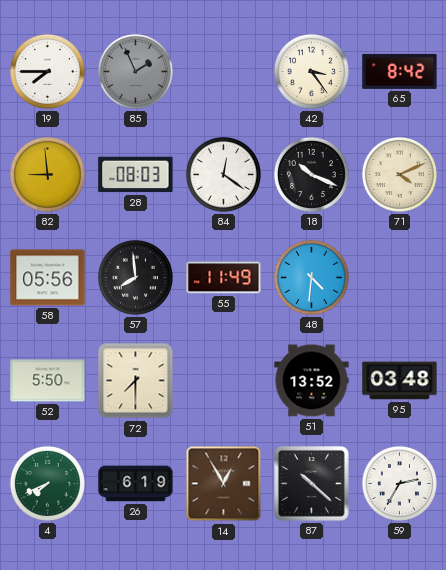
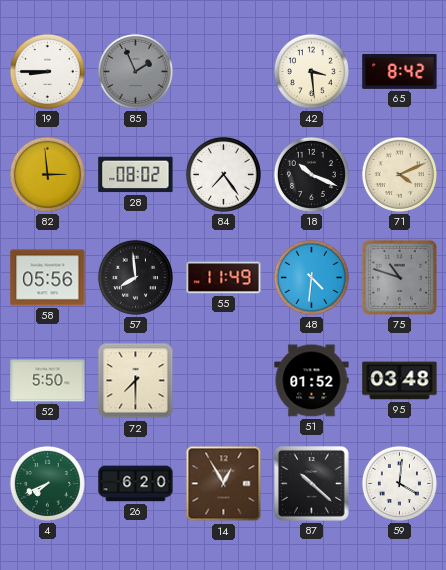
19: 7:45 -> 8:45
42: 3:24 -> 3:29
82: 8:59 -> 2:59
28: 08:03 -> 08:02
84: 12:21 -> 7:24
75: none -> 10:48
51: 13:52 -> 01:52
26: 6:19 -> 6:20
59: 2:35 -> 4:01
